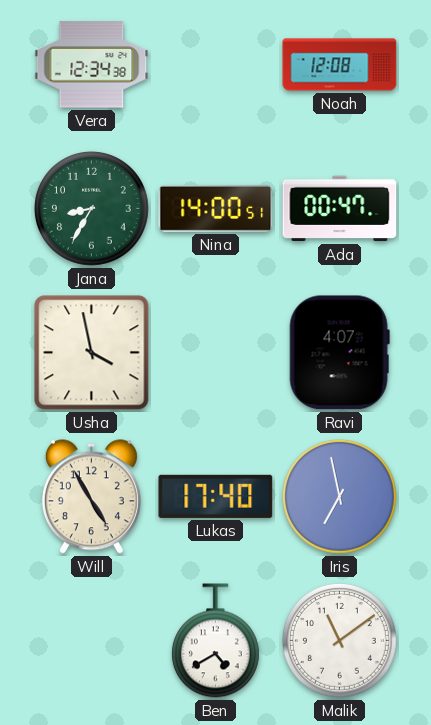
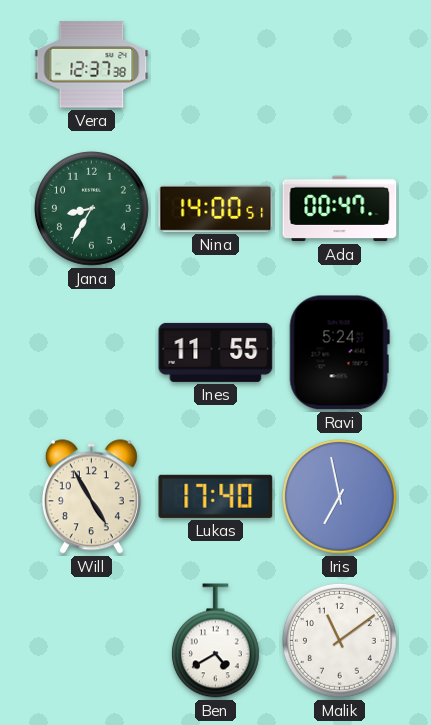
Vera: 12:34 -> 12:37
Noah: 12:08 -> none
Usha: 3:58 -> none
Ines: none -> 11:55
Ravi: 4:07 -> 5:24
